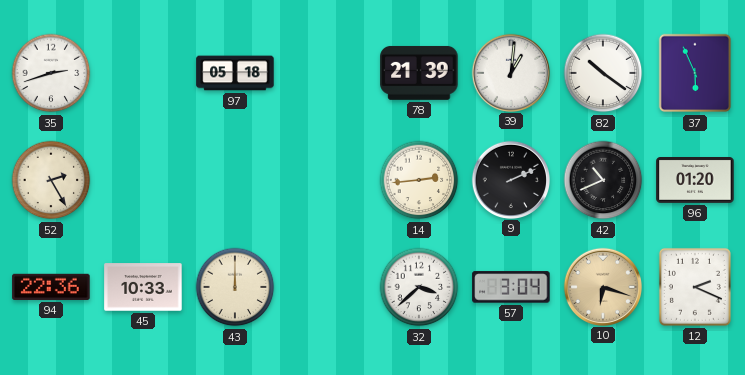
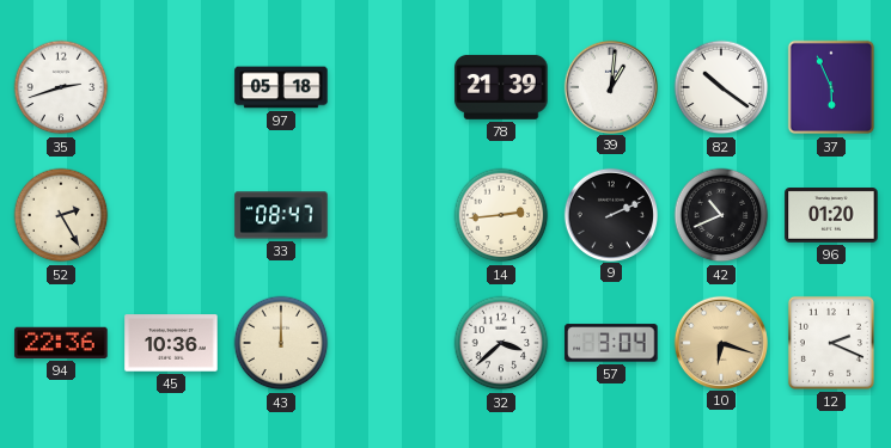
33: none -> 08:47
45: 10:33 -> 10:36
